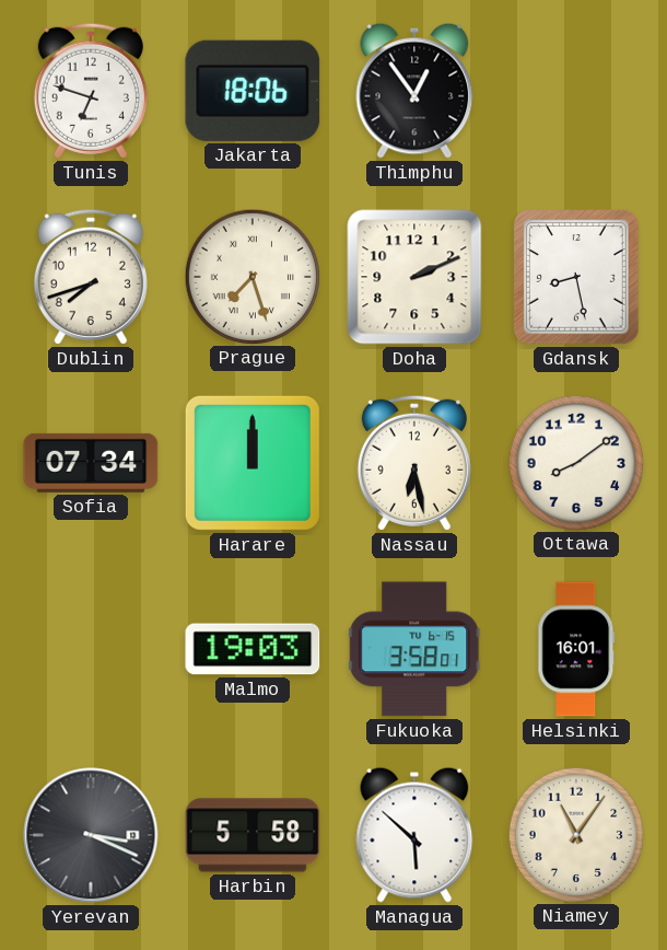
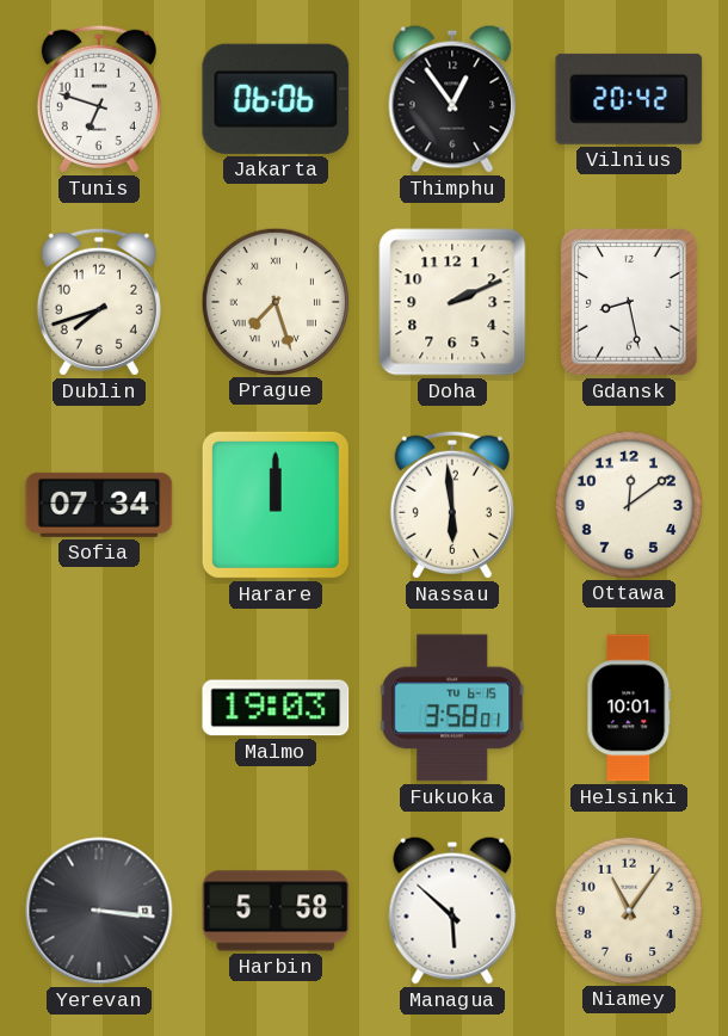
Jakarta: 18:06 -> 06:06
Vilnius: none -> 20:42
Nassau: 6:28 -> 5:59
Ottawa: 8:09 -> 12:09
Helsinki: 16:01 -> 10:01
Yerevan: 3:19 -> 3:16
